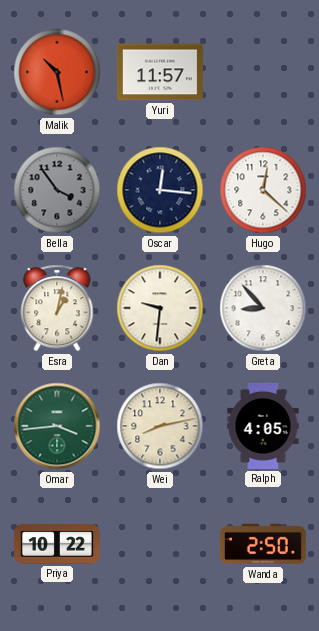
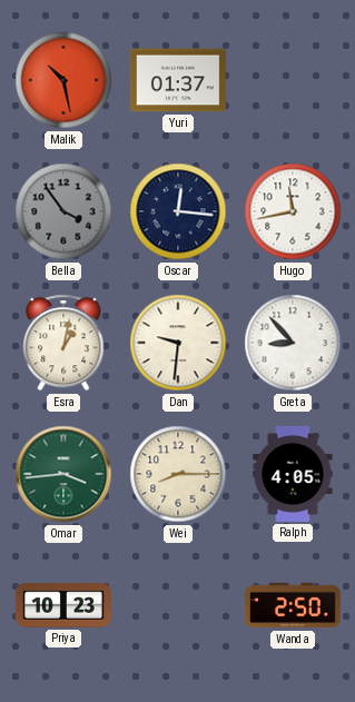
Yuri: 11:57 -> 01:37
Hugo: 12:22 -> 11:43
Wei: 8:13 -> 8:15
Priya: 10:22 -> 10:23
